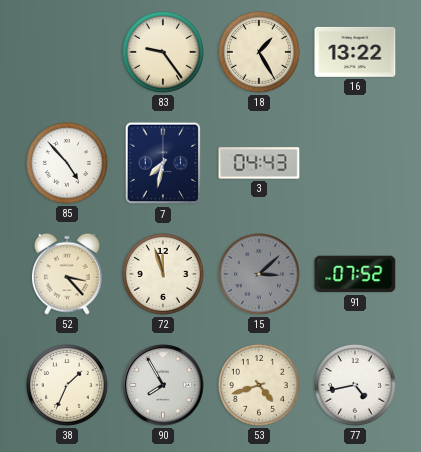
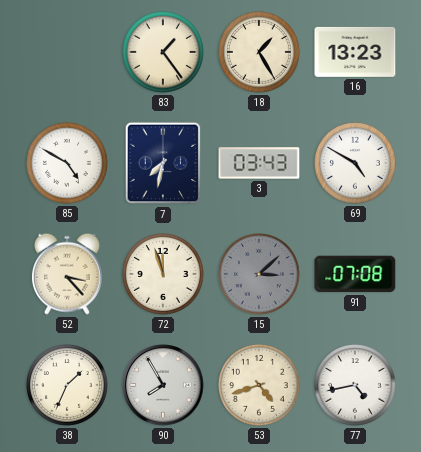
83: 9:24 -> 1:24
16: 13:22 -> 13:23
85: 4:53 -> 4:50
3: 04:43 -> 03:43
69: none -> 4:50
91: 07:52 -> 07:08
